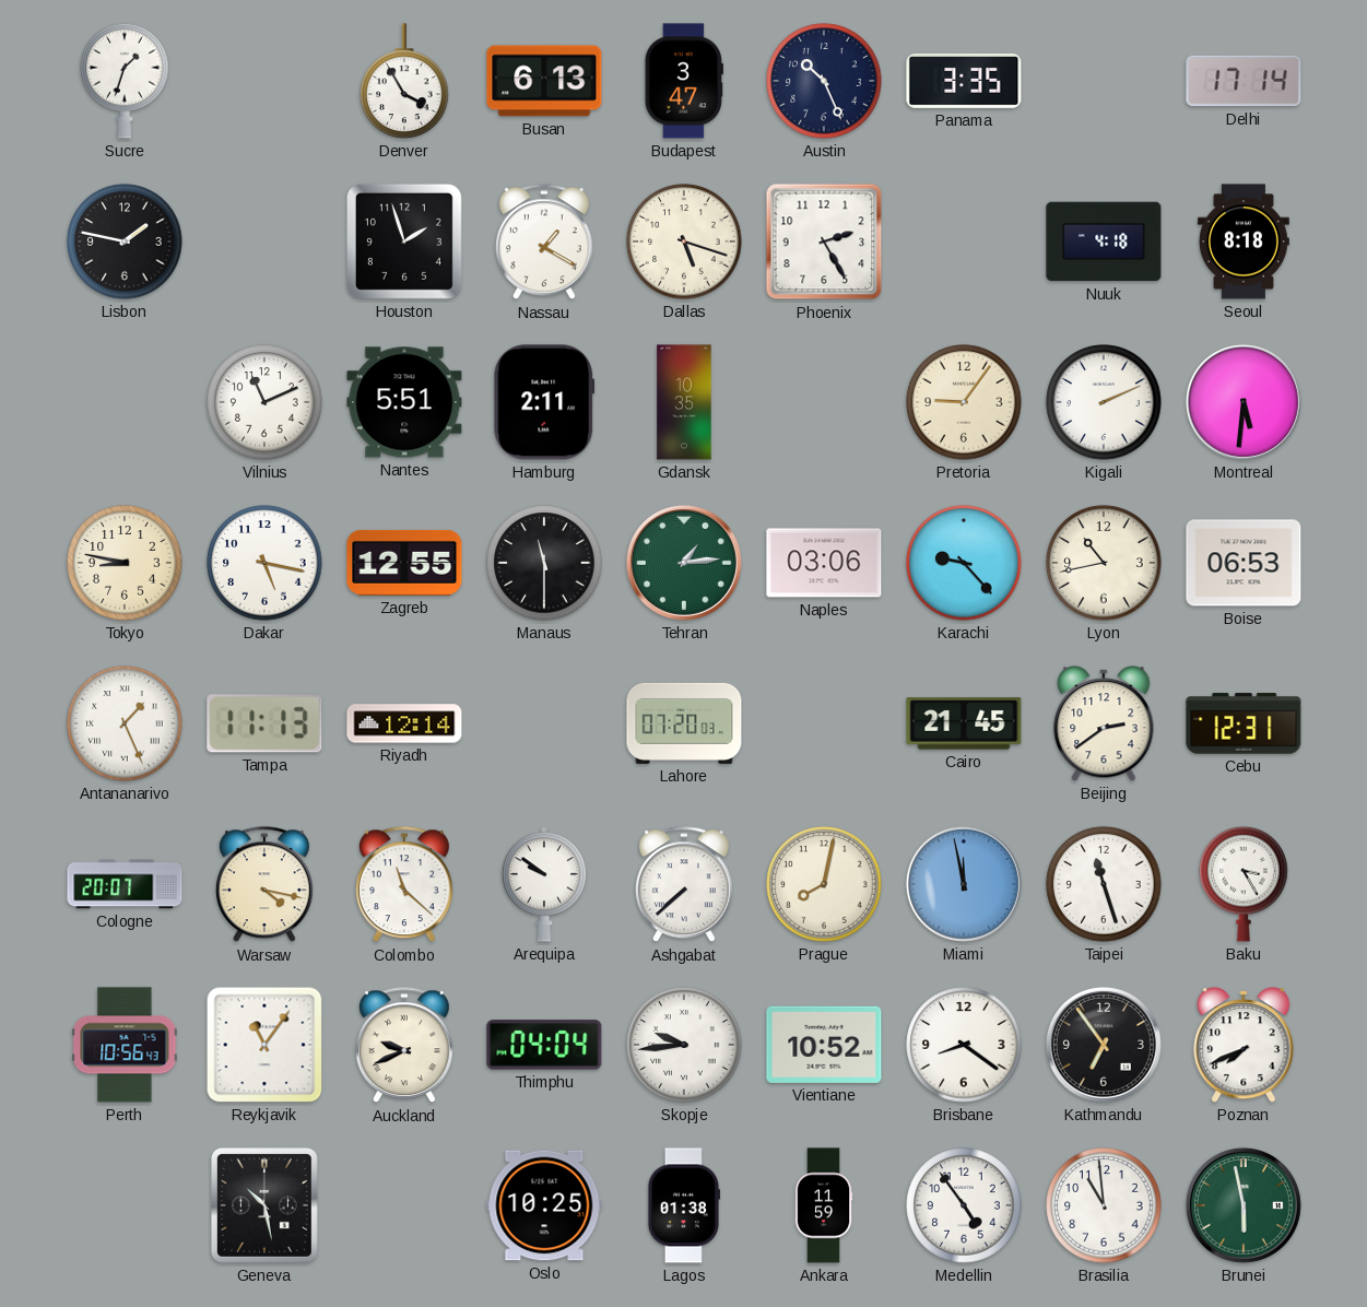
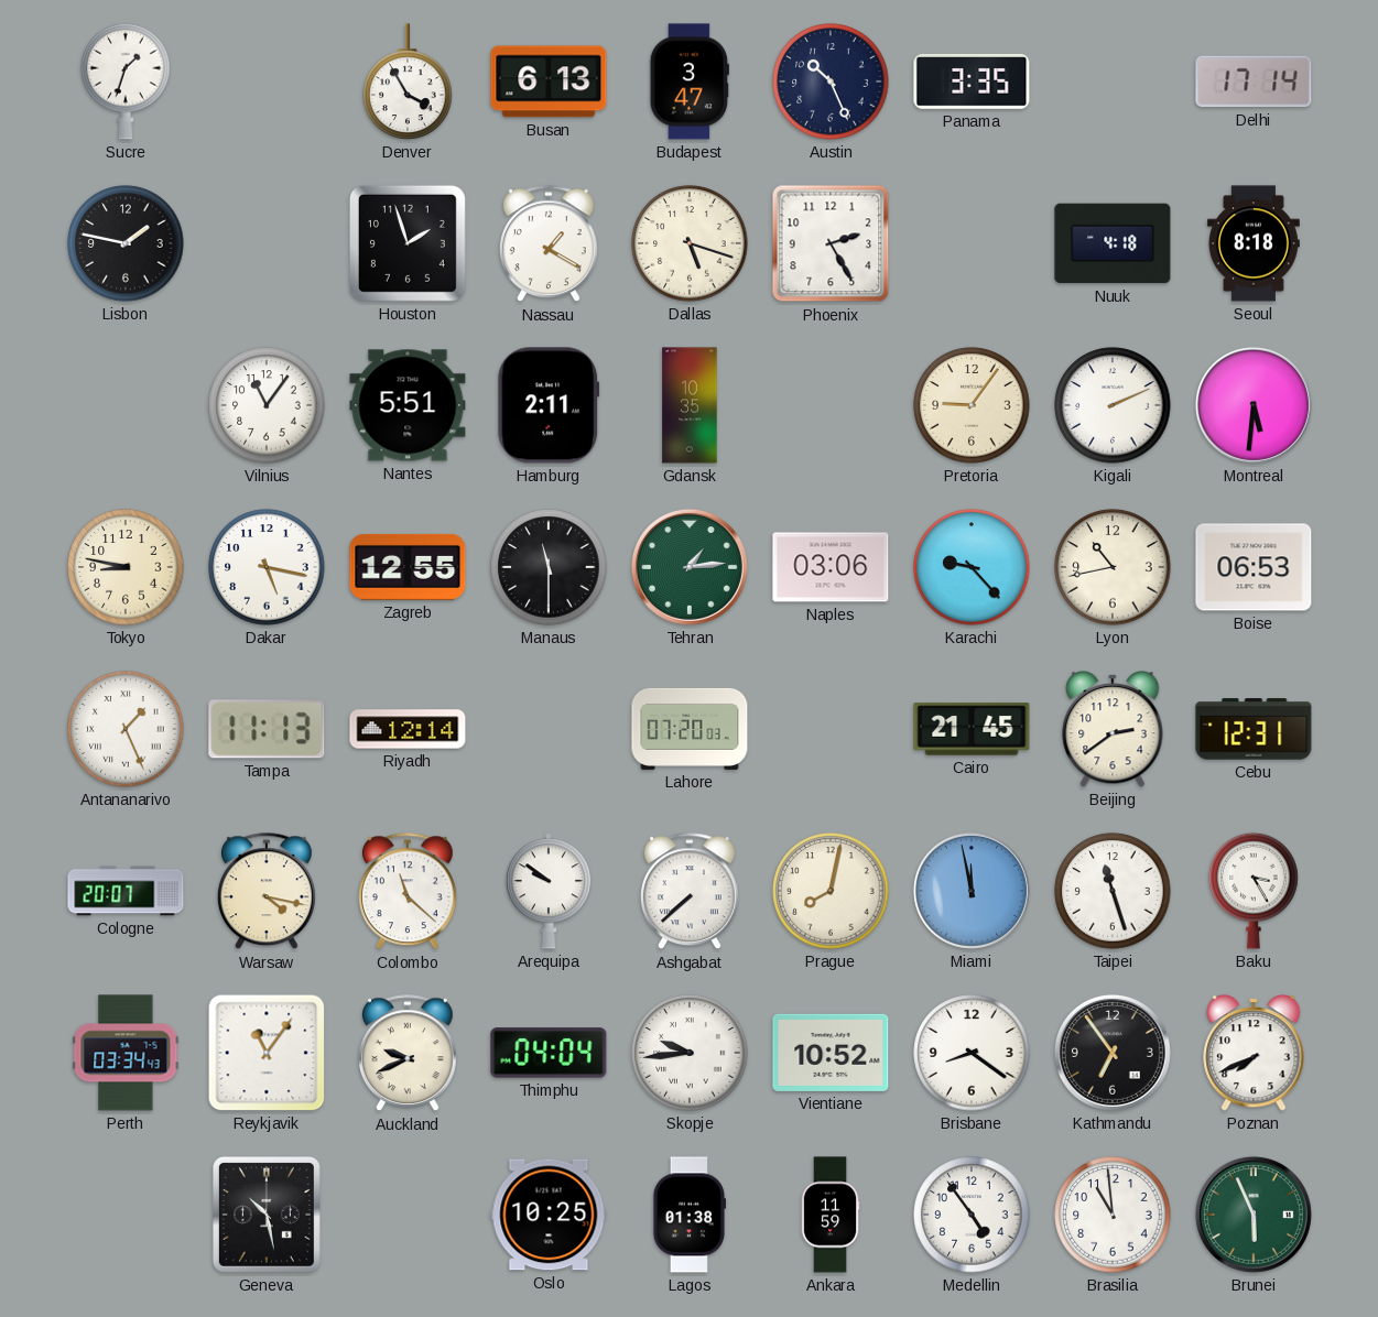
Vilnius: 11:11 -> 11:06
Perth: 10:56 -> 03:34
Brunei: 5:58 -> 5:56
